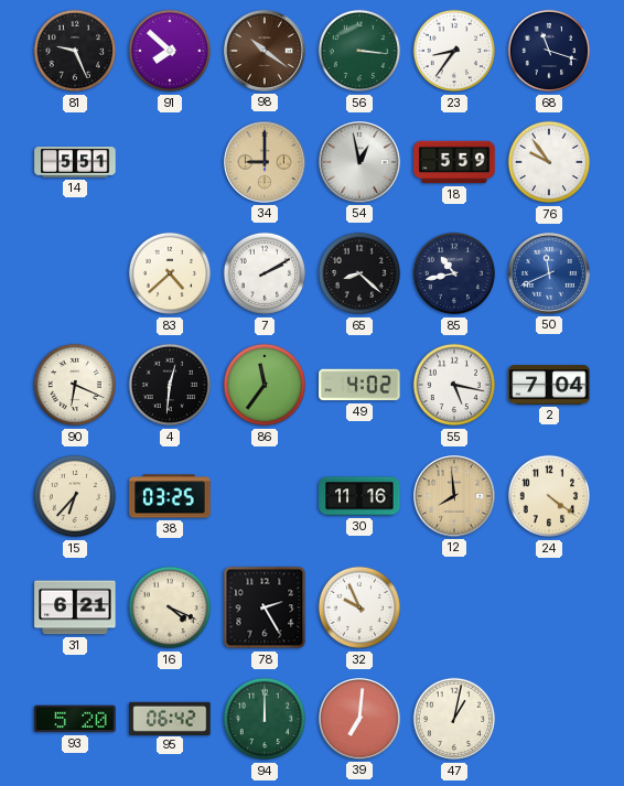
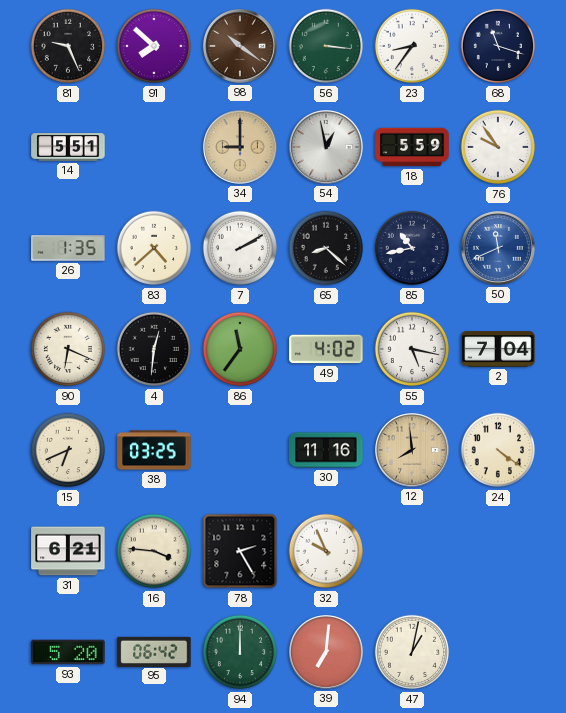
26: none -> 1:35
15: 6:37 -> 6:41
16: 4:19 -> 3:46
